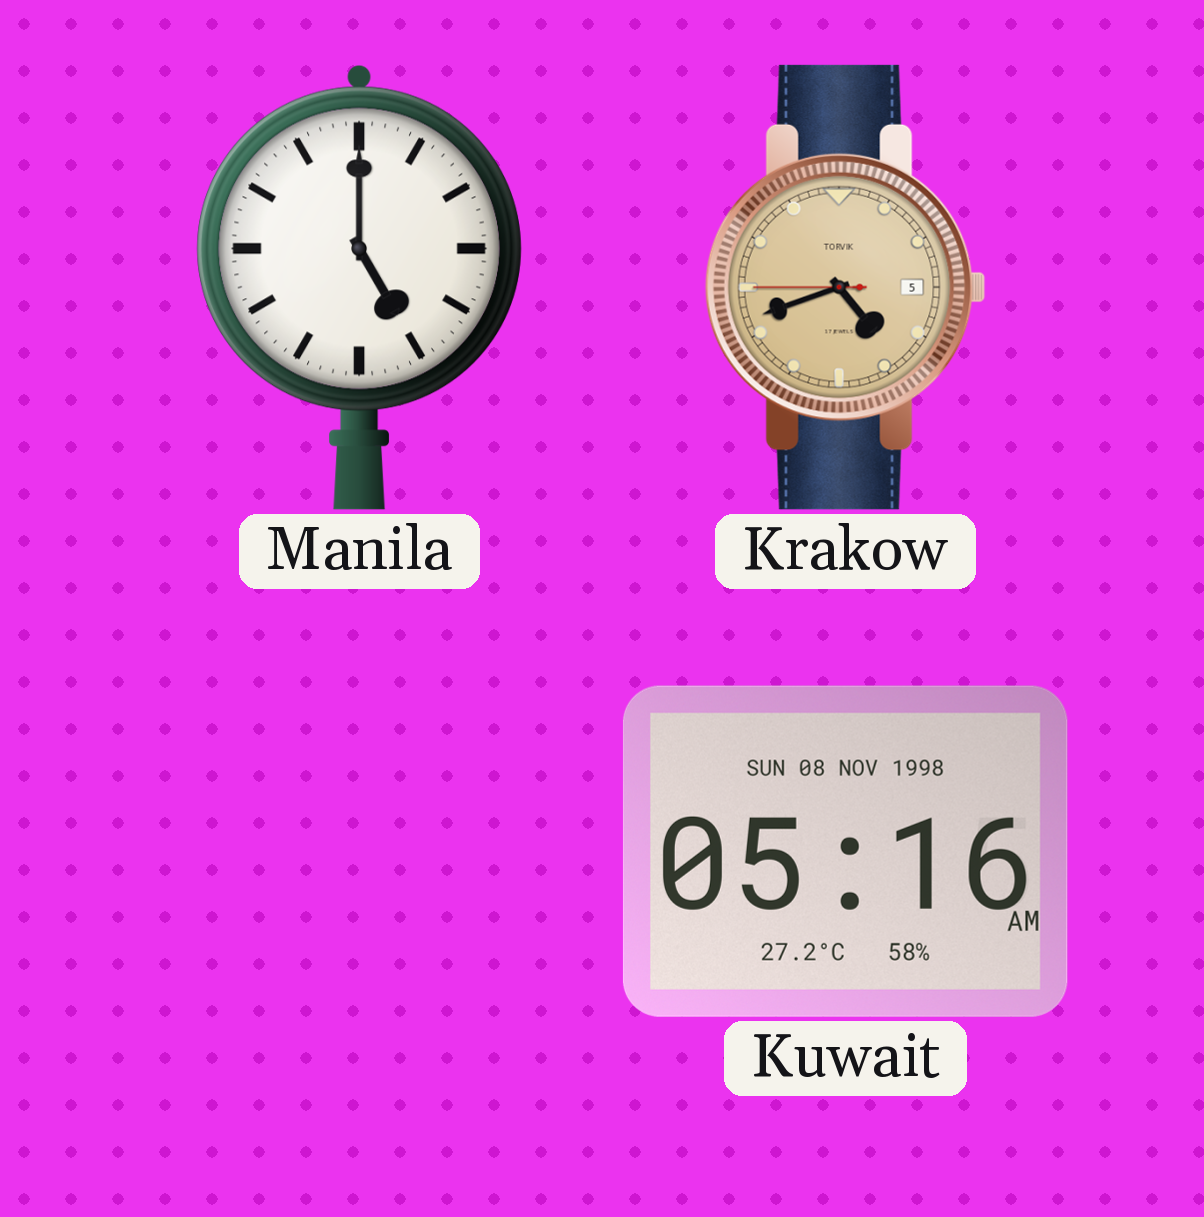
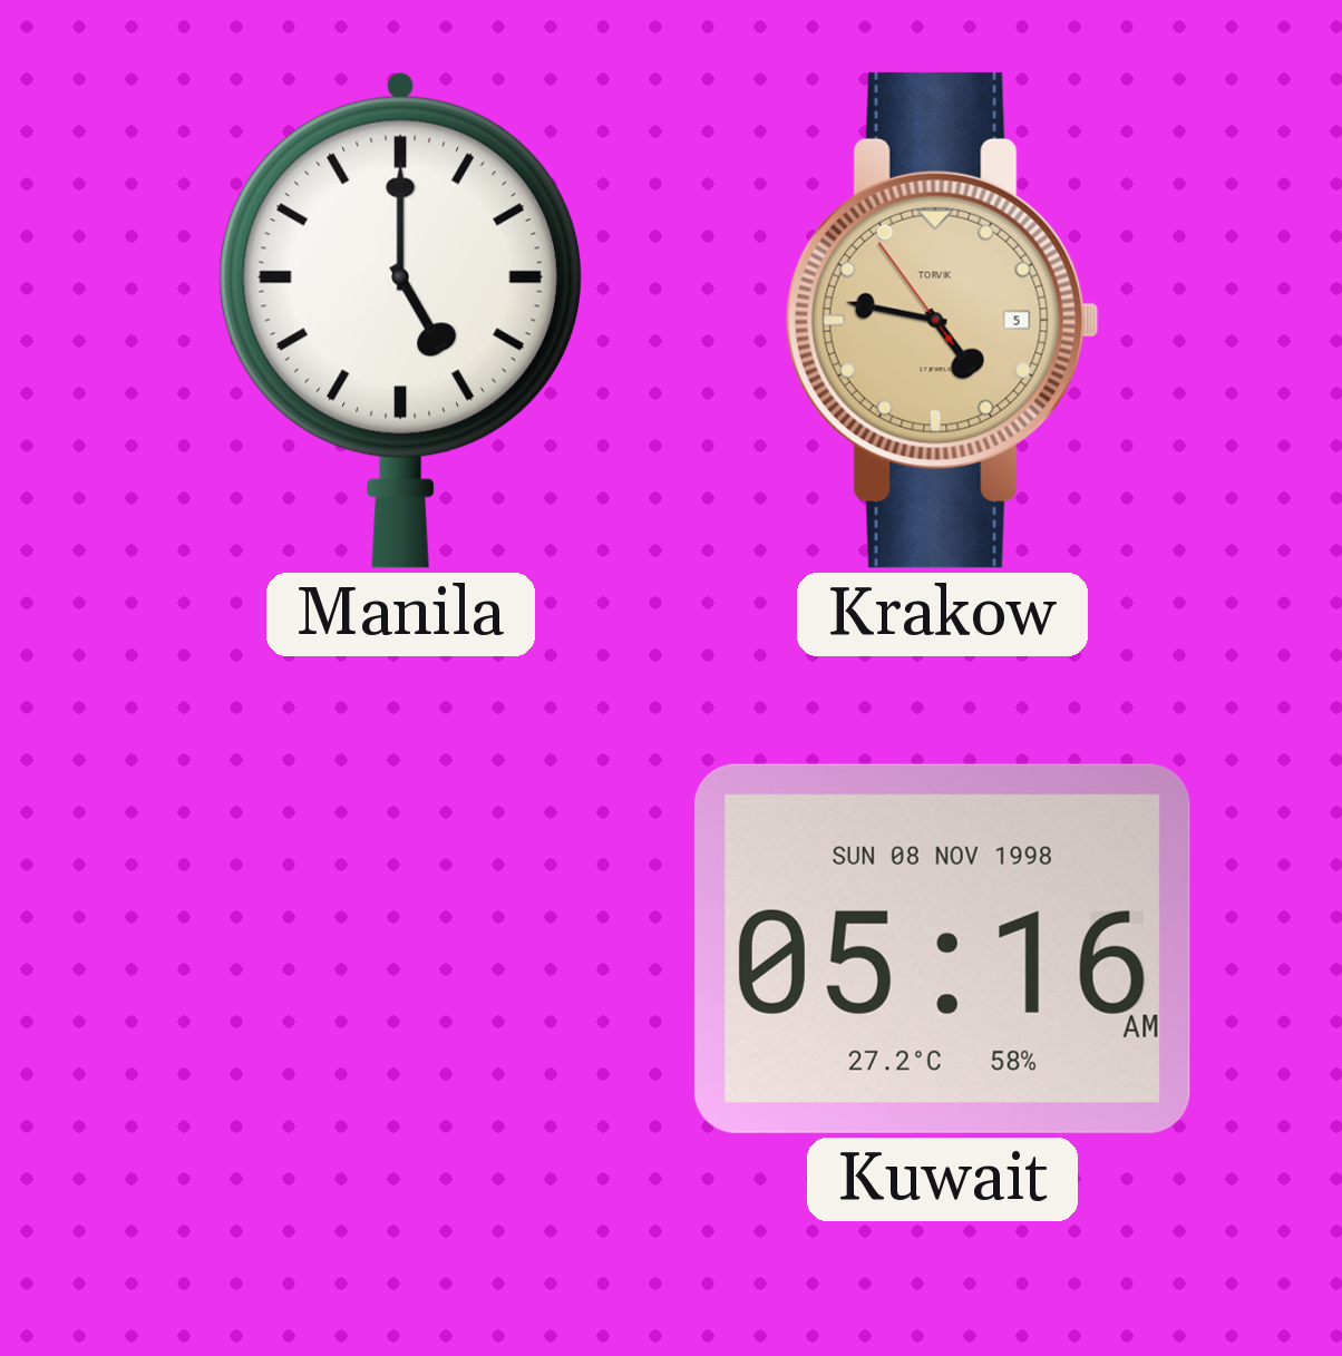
Krakow: 4:41 -> 4:46
